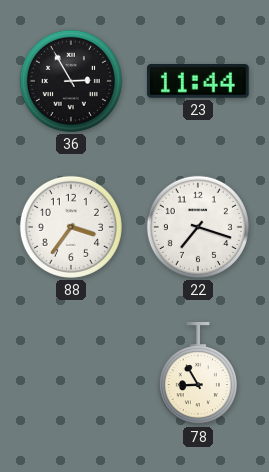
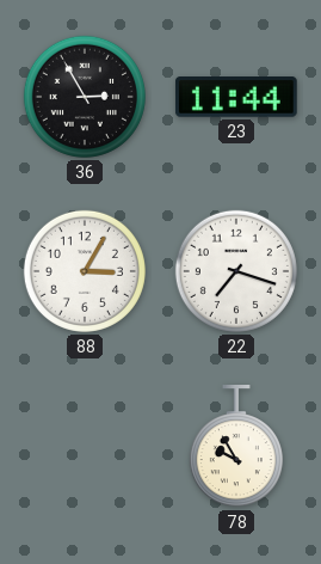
88: 3:36 -> 3:05
78: 8:55 -> 9:55
